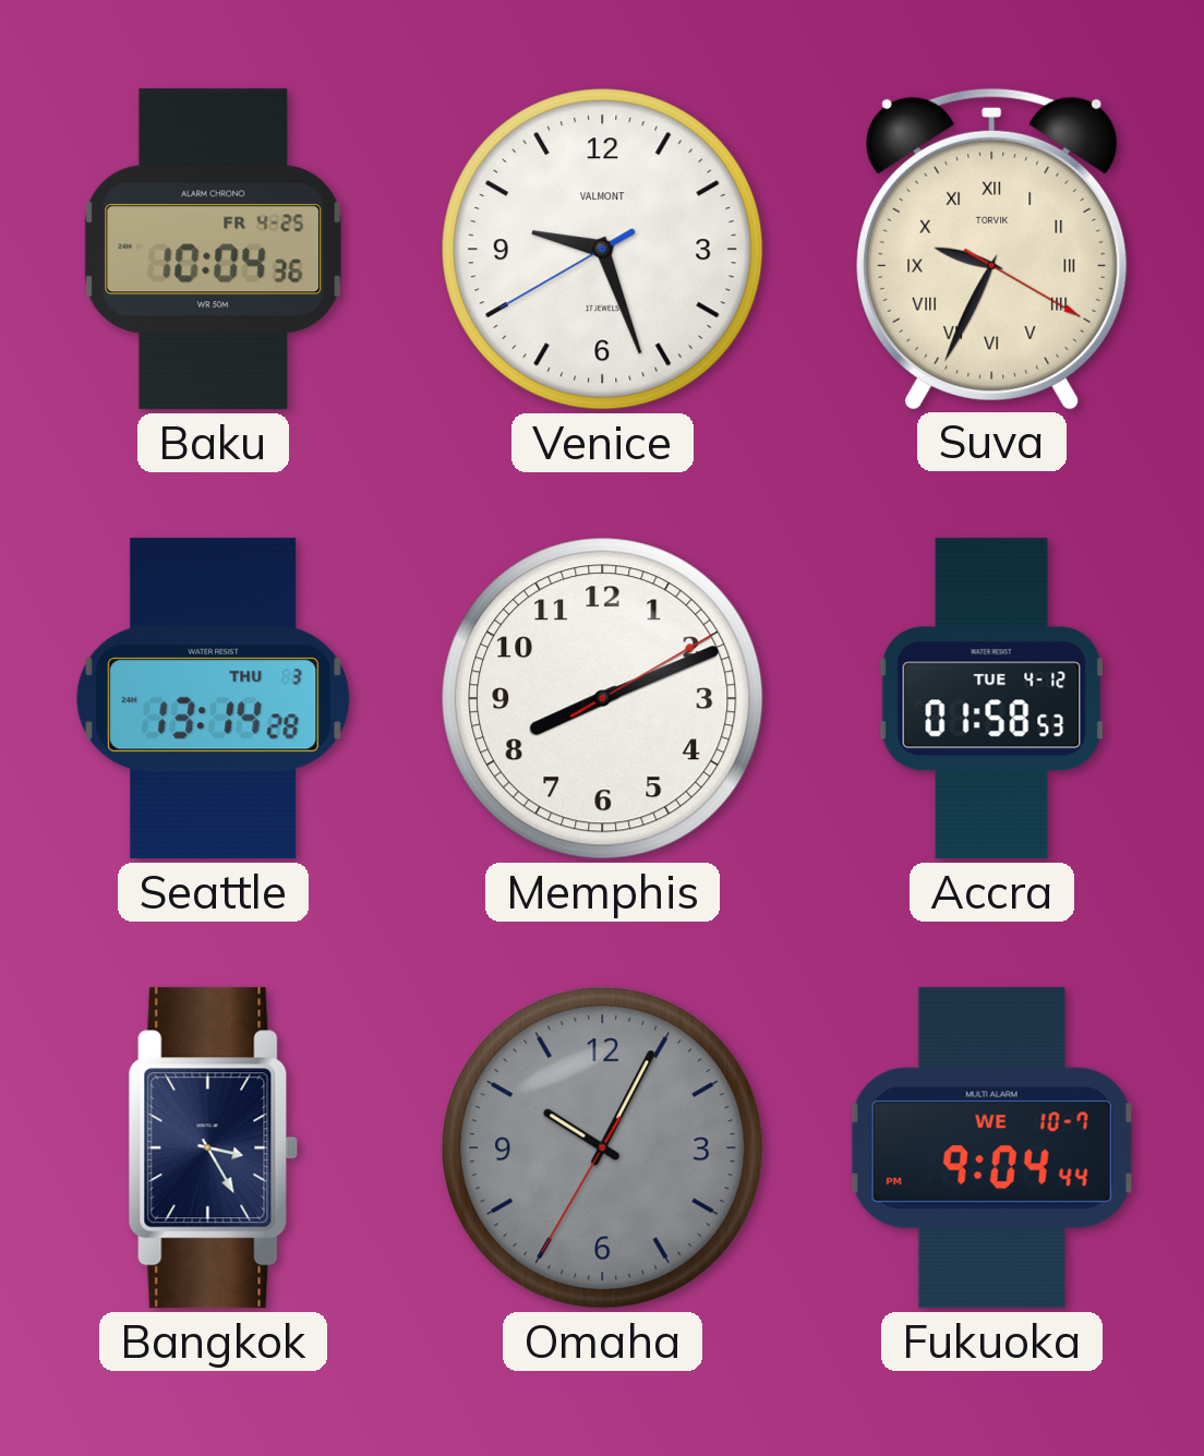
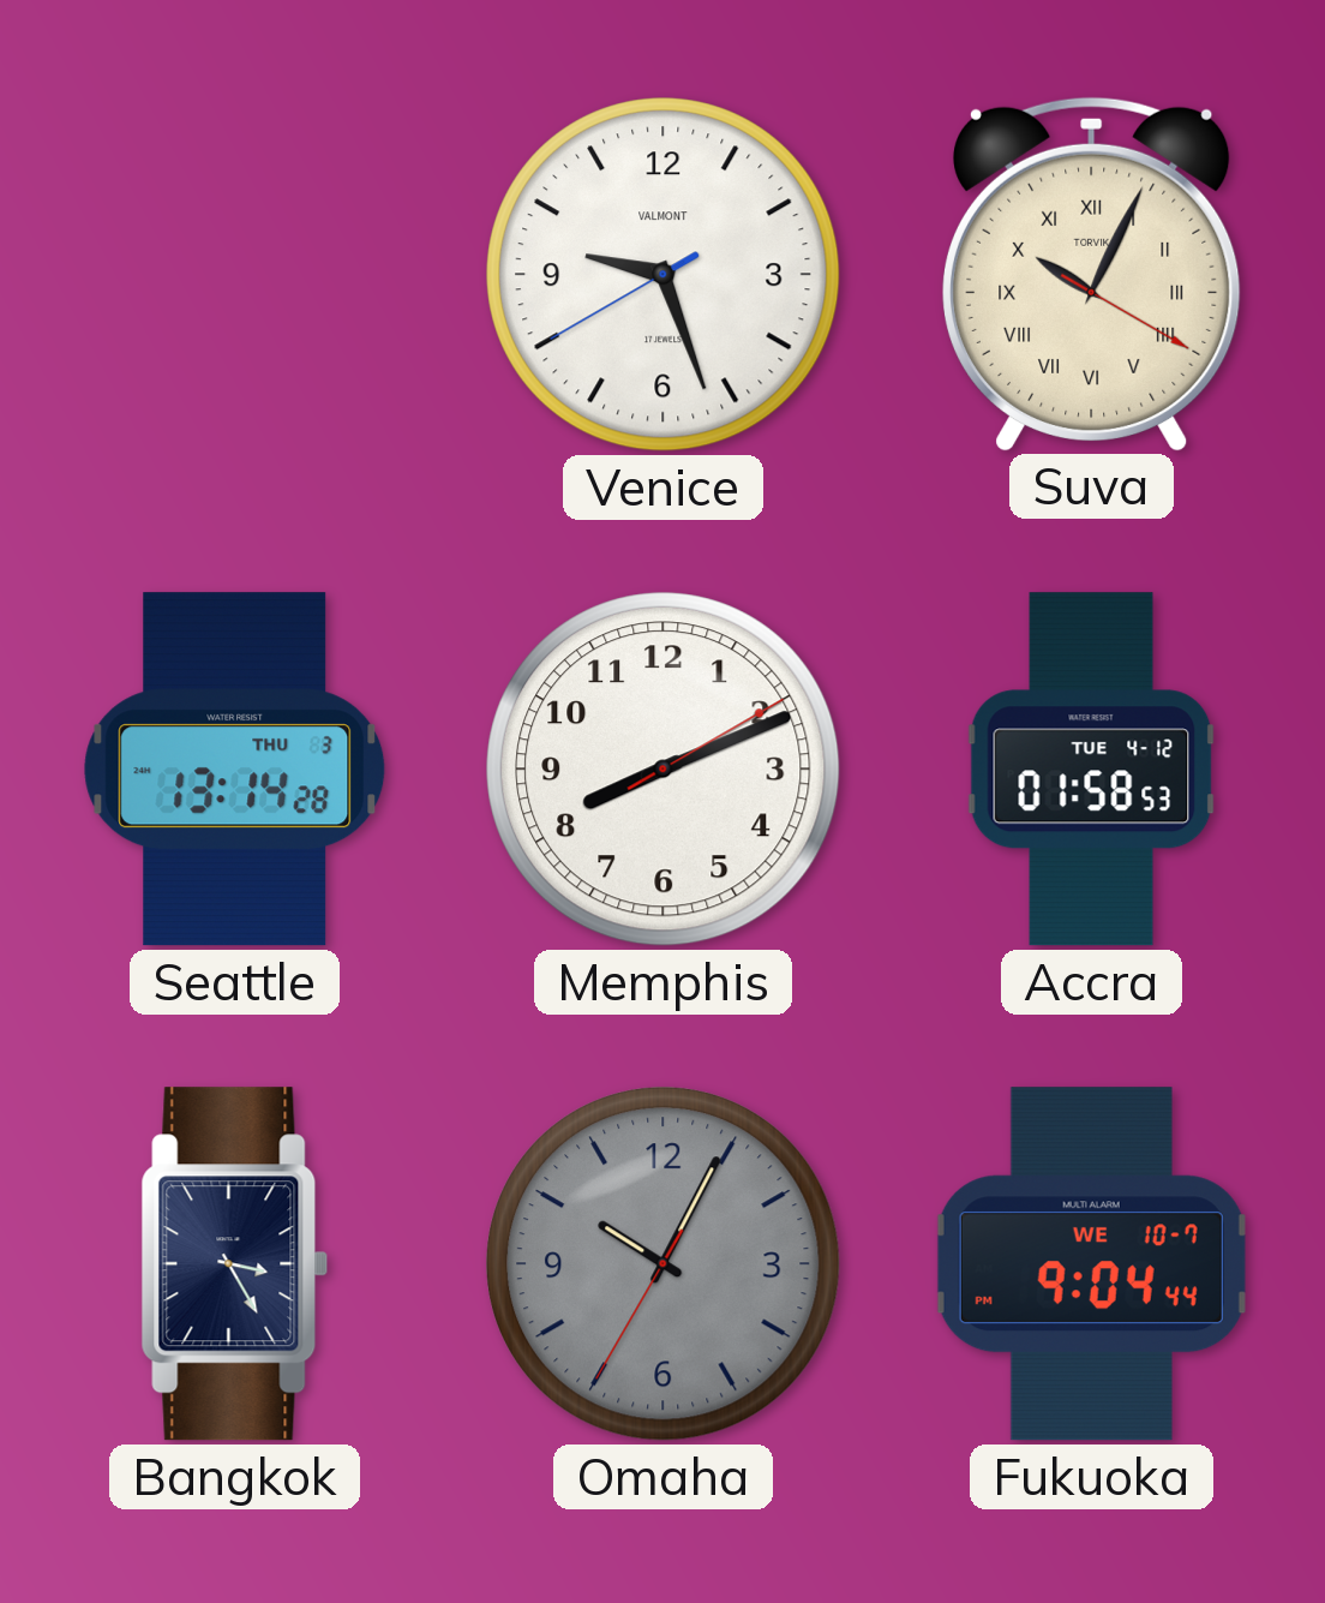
Baku: 10:04 -> none
Suva: 9:34 -> 10:04
